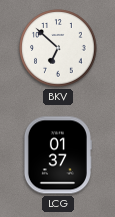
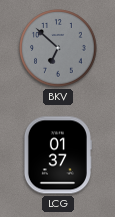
BKV dial: white -> grey
